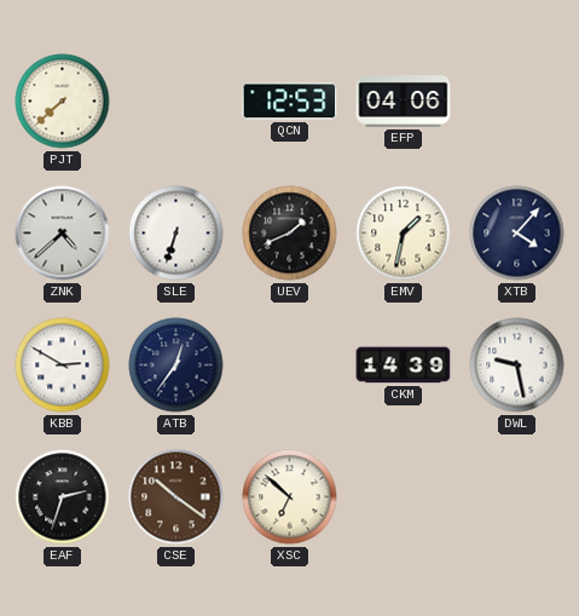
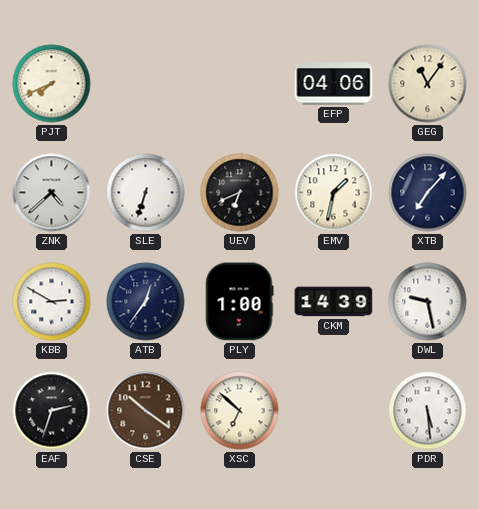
PJT: 7:38 -> 7:41
QCN: 12:53 -> none
GEG: none -> 11:06
UEV: 1:41 -> 6:41
XTB: 4:07 -> 7:07
PLY: none -> 1:00
PDR: none -> 5:29
